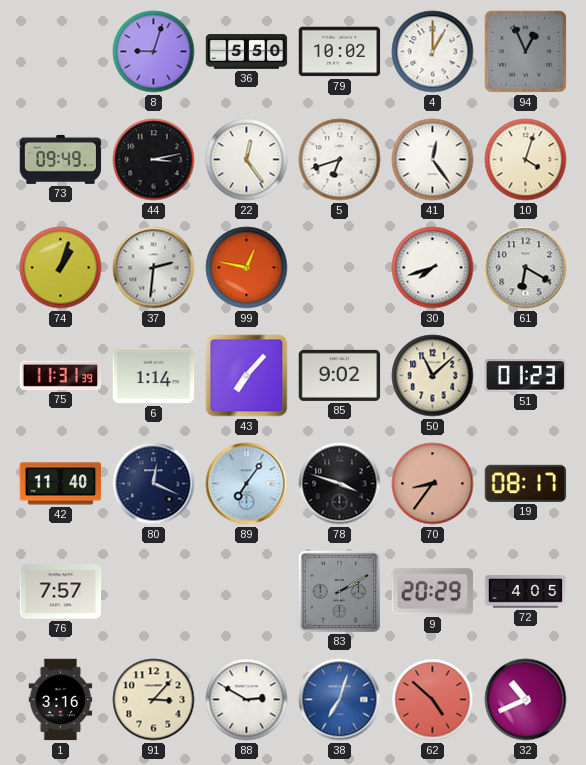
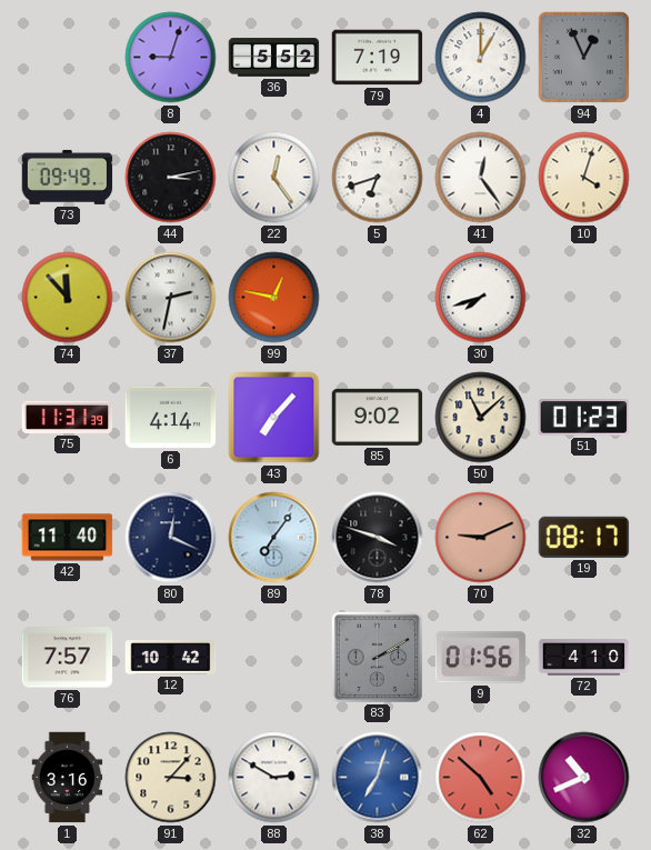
36: 5:50 -> 5:52
79: 10:02 -> 7:19
74: 1:03 -> 11:53
37: 2:31 -> 2:32
61: 6:20 -> none
6: 1:14 -> 4:14
70: 8:36 -> 9:11
12: none -> 10:42
9: 20:29 -> 01:56
72: 4:05 -> 4:10
